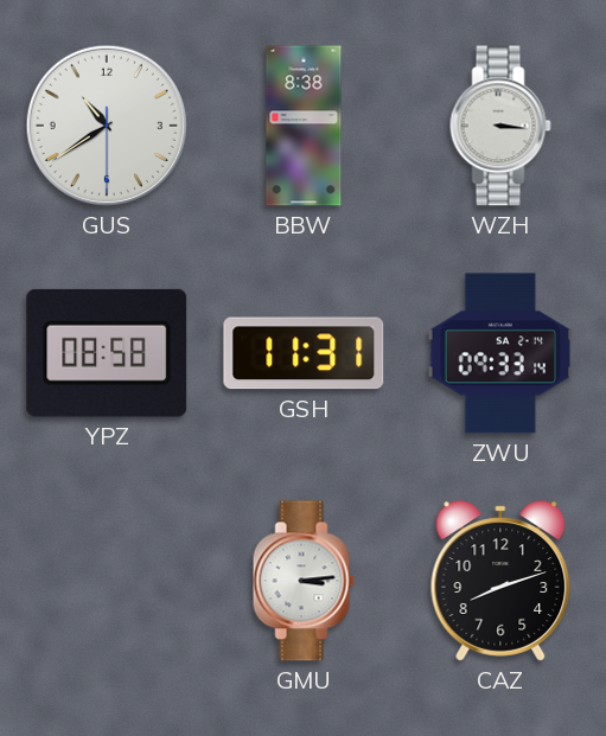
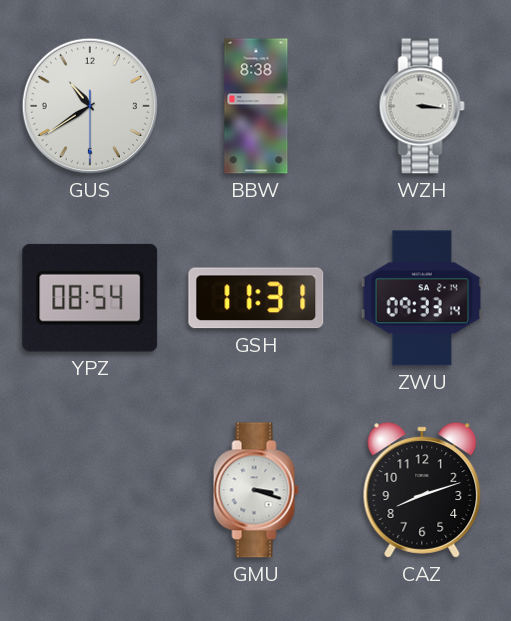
YPZ: 08:58 -> 08:54
GMU: 3:14 -> 3:18
